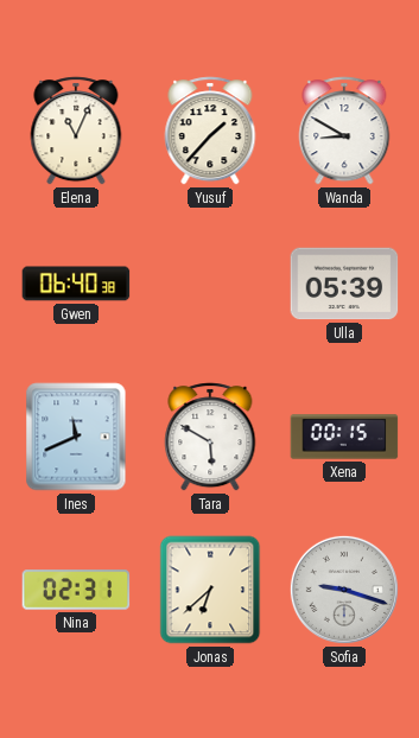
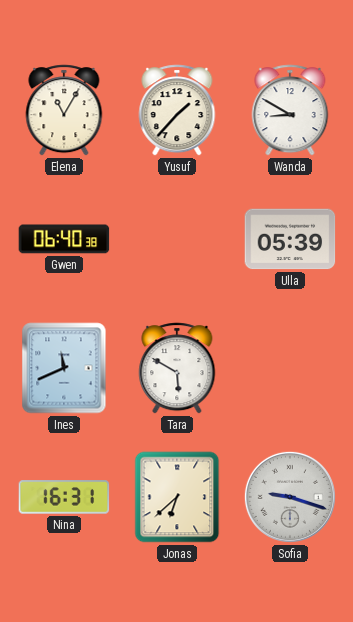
Elena: 11:04 -> 11:05
Xena: 00:15 -> none
Nina: 02:31 -> 16:31
